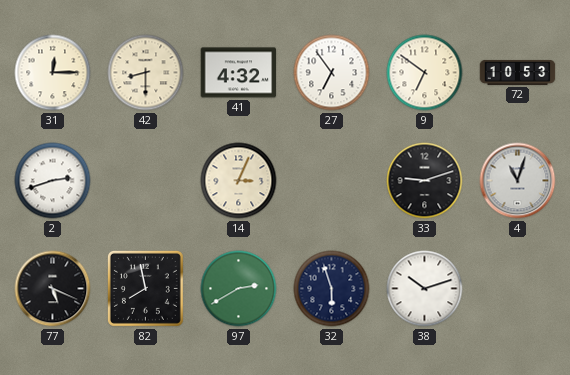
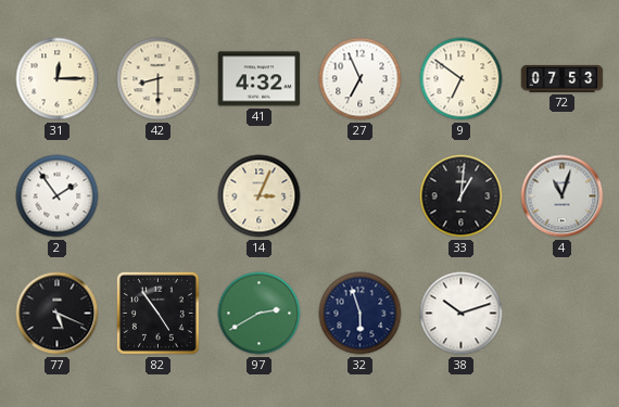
27: 6:54 -> 6:56
72: 10:53 -> 07:53
2: 2:42 -> 1:54
33: 9:12 -> 1:01
82: 7:58 -> 4:54
